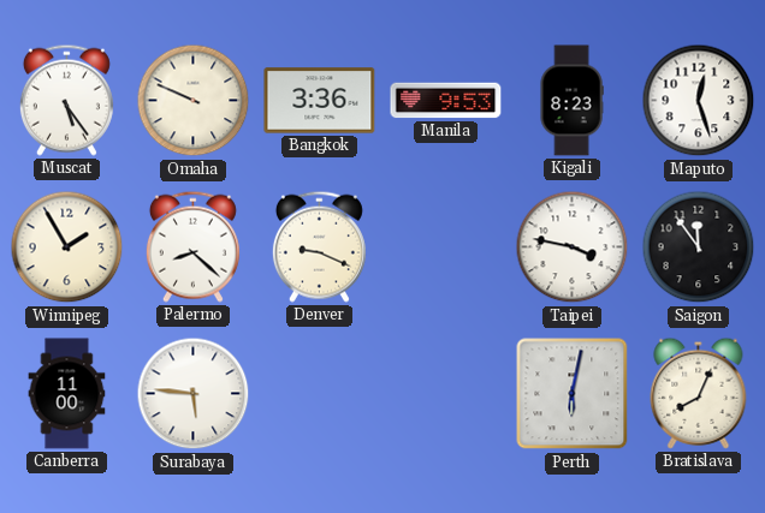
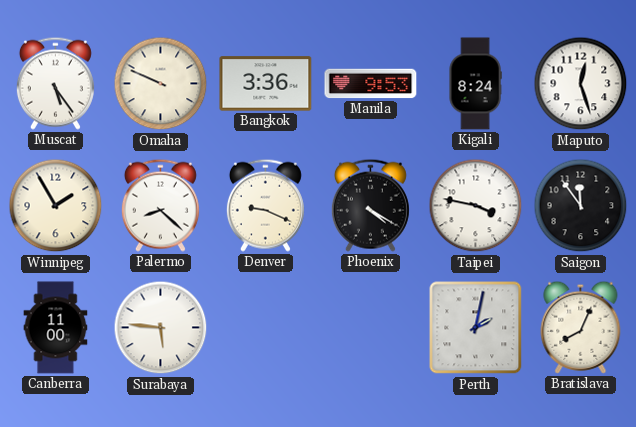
Kigali: 8:23 -> 8:24
Phoenix: none -> 4:20
Perth: 6:02 -> 2:02
